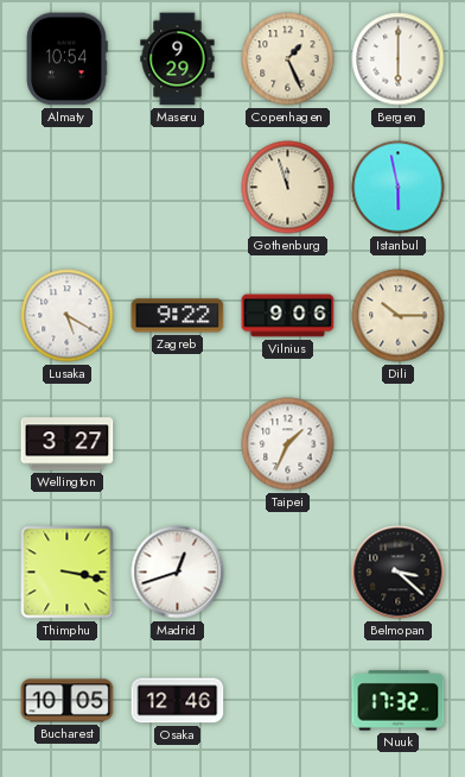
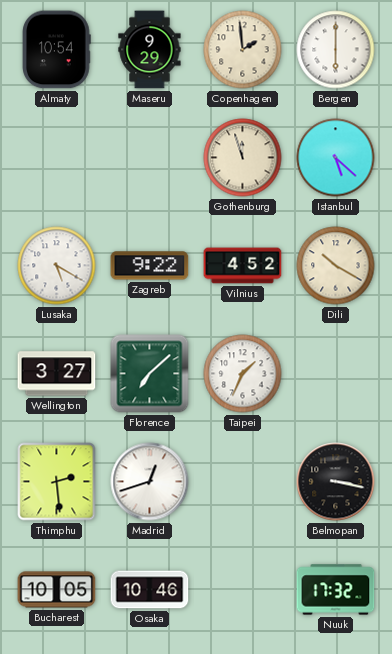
Copenhagen: 1:26 -> 1:59
Istanbul: 5:58 -> 5:22
Vilnius: 9:06 -> 4:52
Dili: 10:15 -> 10:20
Florence: none -> 7:08
Thimphu: 3:17 -> 2:29
Belmopan: 3:22 -> 3:17
Osaka: 12:46 -> 10:46
